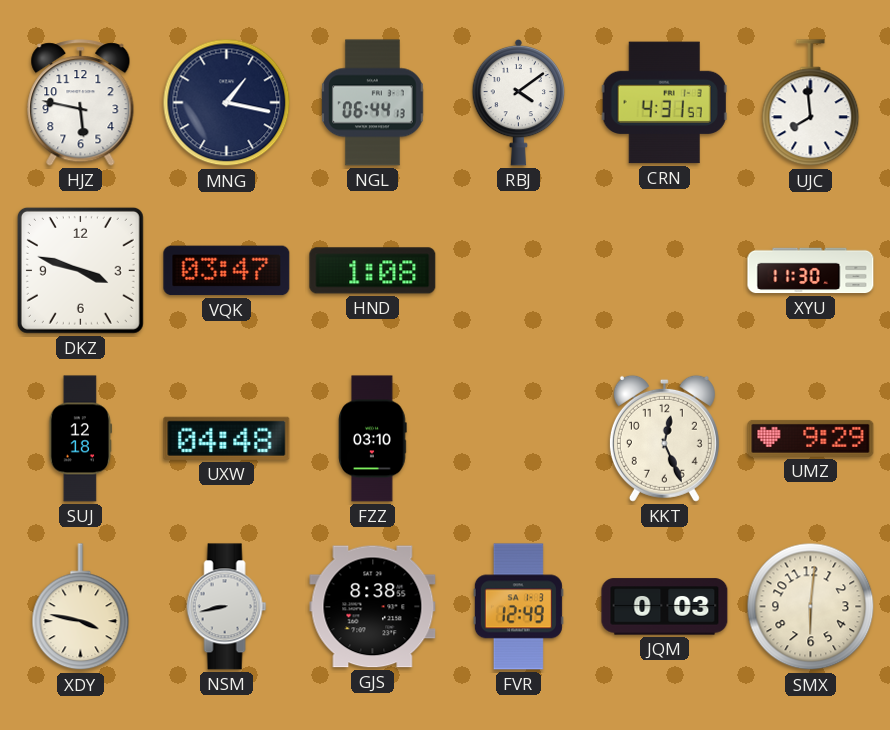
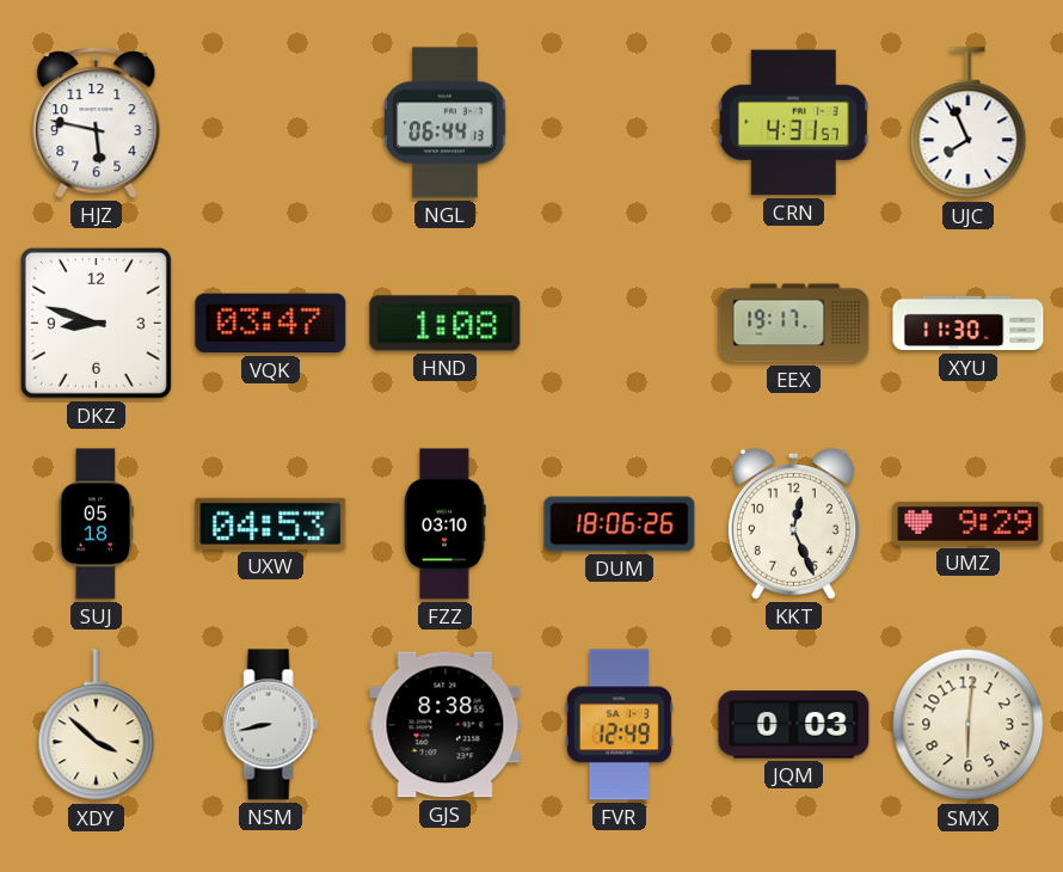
MNG: 1:17 -> none
RBJ: 4:09 -> none
UJC: 7:59 -> 7:56
DKZ: 3:48 -> 8:48
EEX: none -> 19:17
SUJ: 12:18 -> 05:18
UXW: 04:48 -> 04:53
DUM: none -> 18:06
XDY: 3:47 -> 3:52
